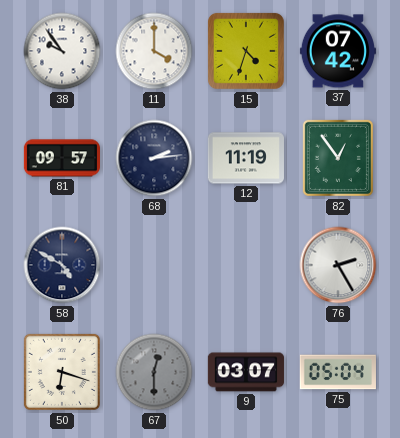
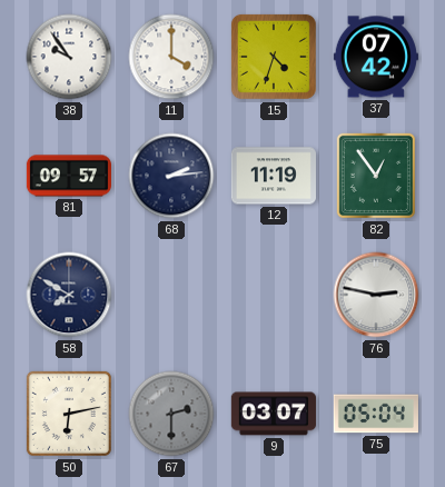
58: 4:50 -> 7:50
76: 2:25 -> 2:47
50: 6:18 -> 6:13
67: 12:30 -> 2:30
